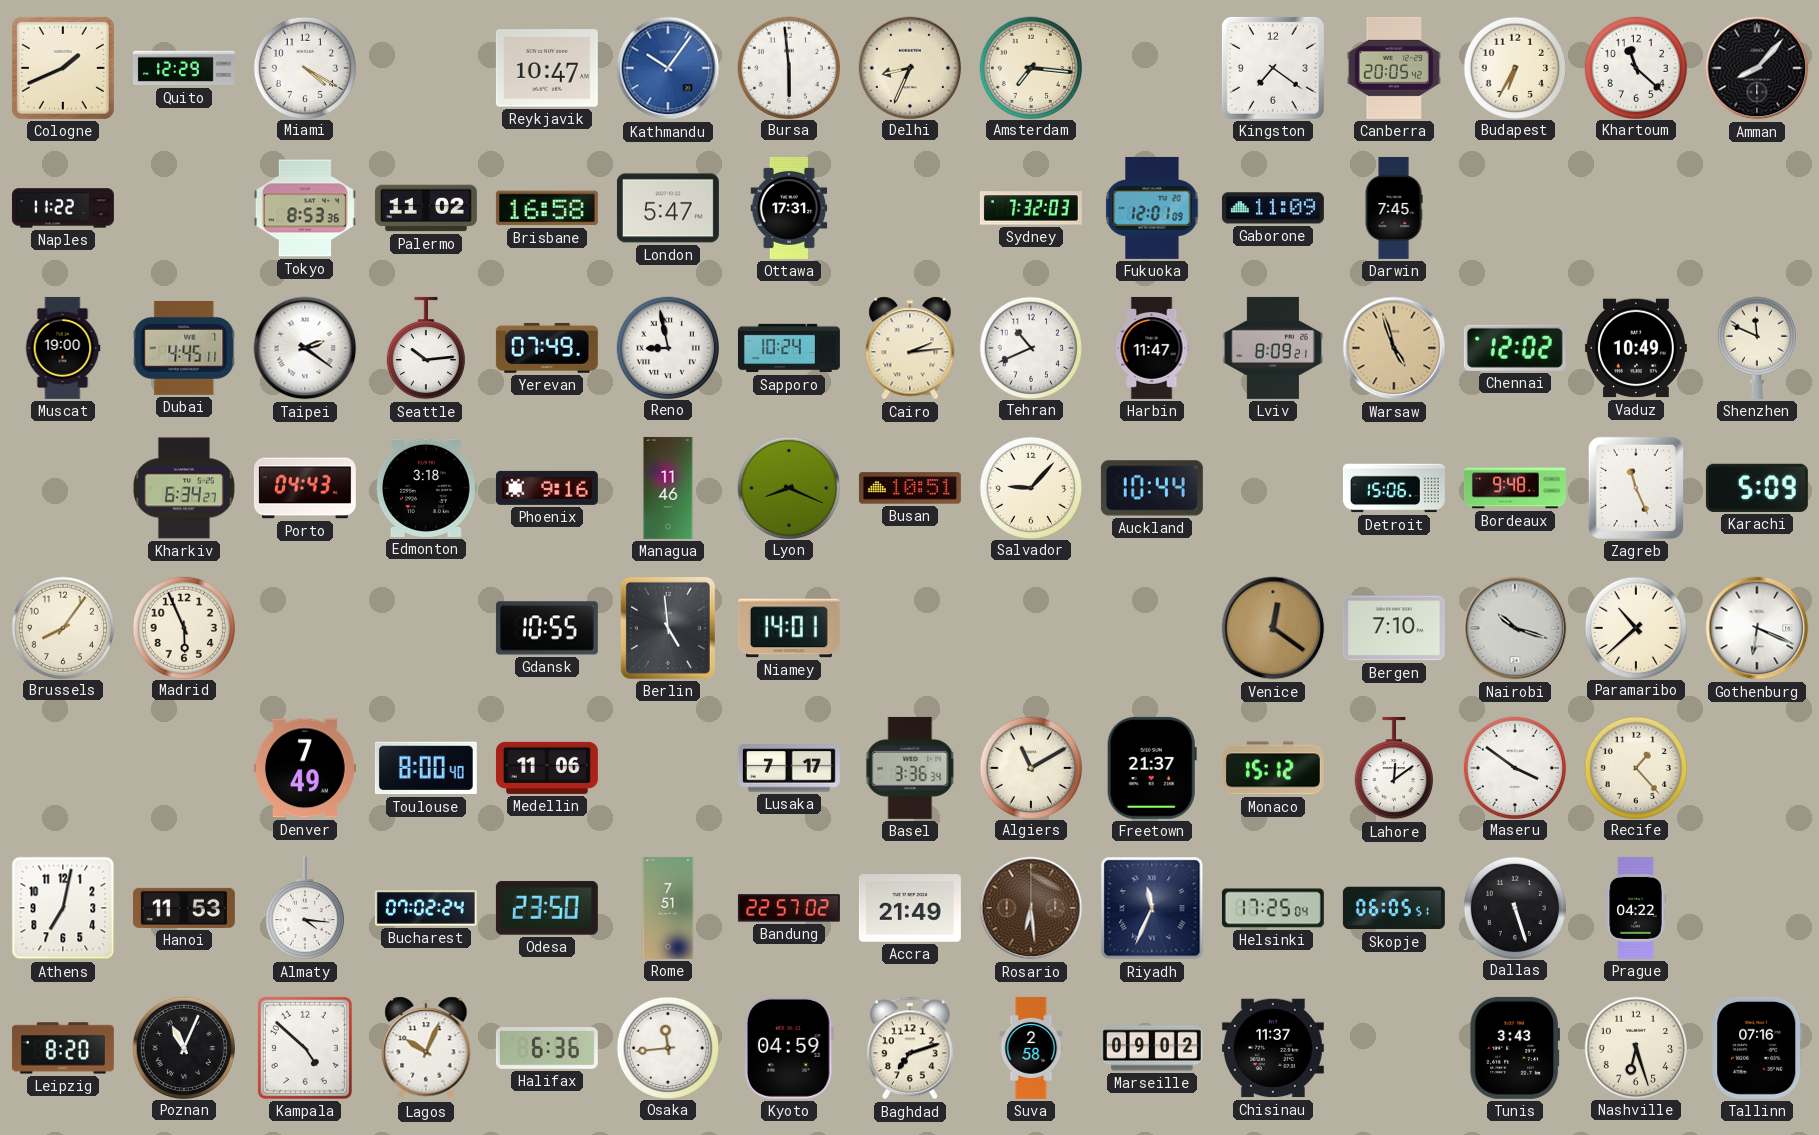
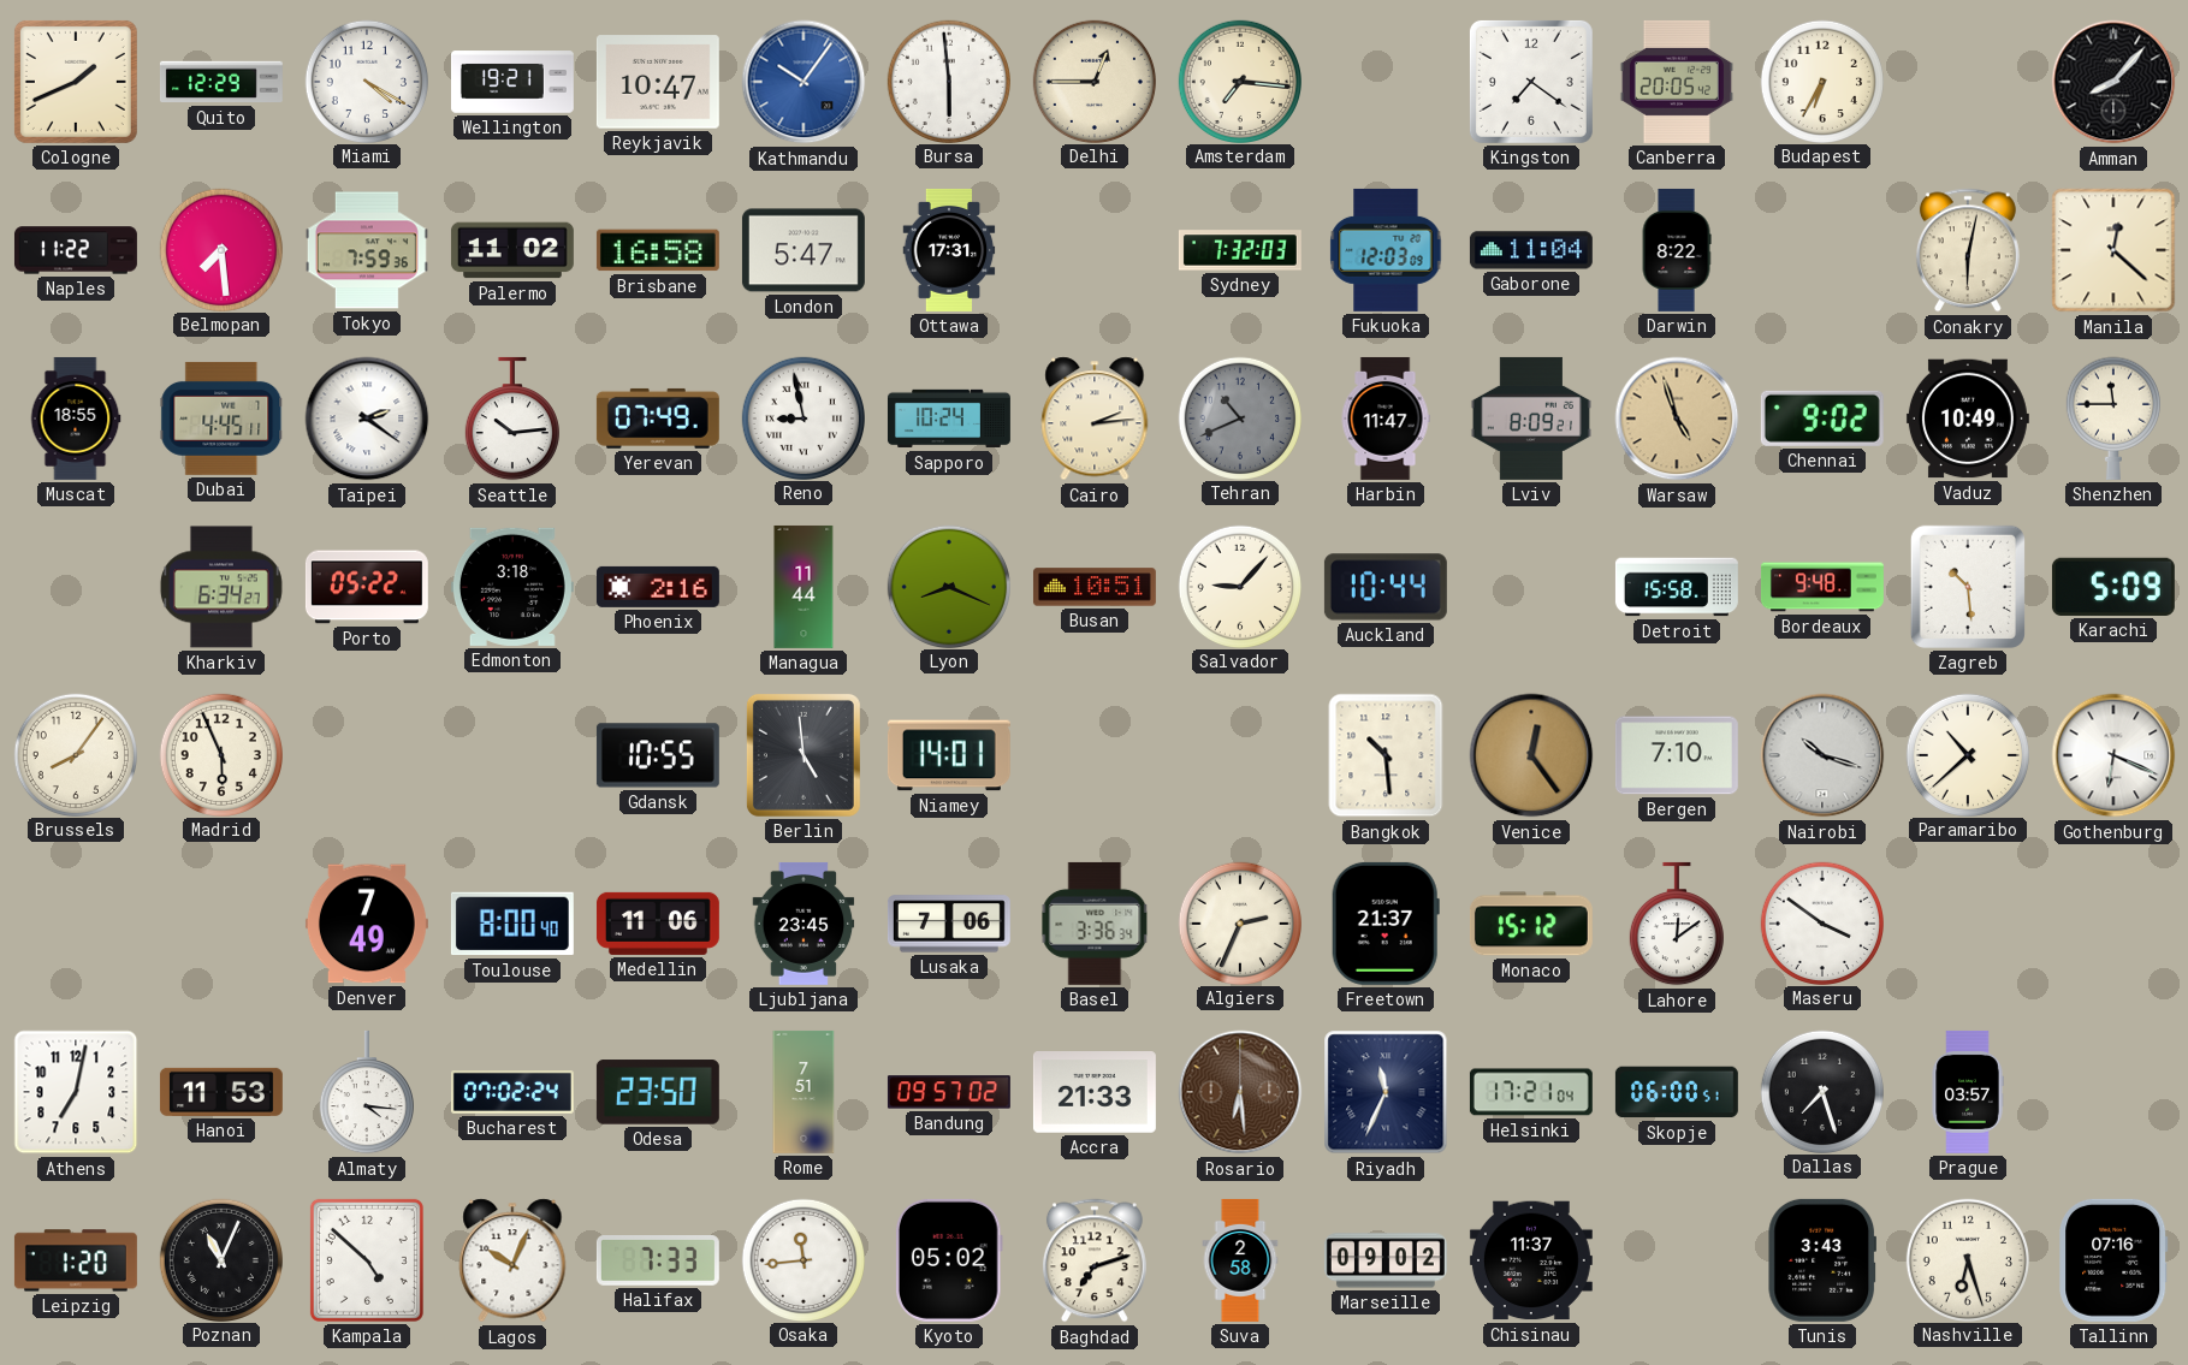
Wellington: none -> 19:21
Delhi: 8:34 -> 12:45
Khartoum: 11:22 -> none
Belmopan: none -> 7:29
Tokyo: 8:53 -> 7:59
Fukuoka: 12:01 -> 12:03
Gaborone: 11:09 -> 11:04
Darwin: 7:45 -> 8:22
Conakry: none -> 6:02
Manila: none -> 12:22
Muscat: 19:00 -> 18:55
Tehran dial: white -> grey
Chennai: 12:02 -> 9:02
Shenzhen: 11:49 -> 11:45
Porto: 04:43 -> 05:22
Phoenix: 9:16 -> 2:16
Managua: 11:46 -> 11:44
Detroit: 15:06 -> 15:58
Zagreb: 11:26 -> 10:29
Bangkok: none -> 10:29
Venice: 12:21 -> 12:24
Ljubljana: none -> 23:45
Lusaka: 7:17 -> 7:06
Algiers: 11:10 -> 2:34
Recife: 1:23 -> none
Bandung: 22:57 -> 09:57
Accra: 21:49 -> 21:33
Helsinki: 17:25 -> 17:21
Skopje: 06:05 -> 06:00
Dallas: 5:27 -> 7:27
Prague: 04:22 -> 03:57
Leipzig: 8:20 -> 1:20
Halifax: 6:36 -> 7:33
Kyoto: 04:59 -> 05:02
